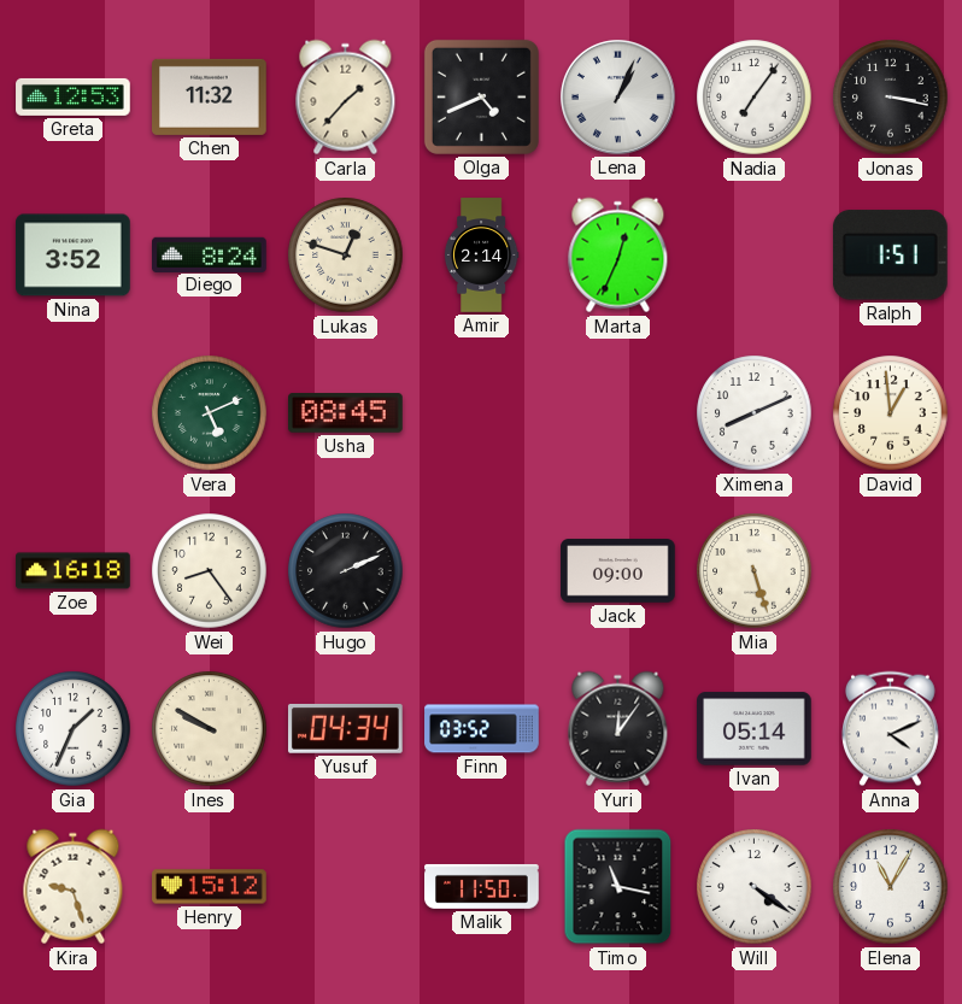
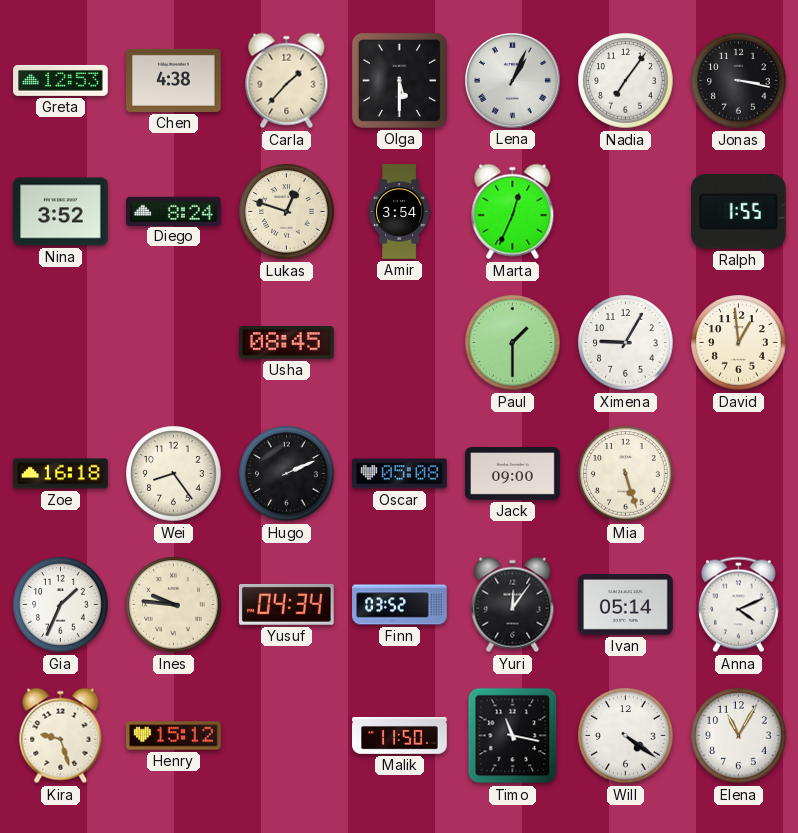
Chen: 11:32 -> 4:38
Olga: 4:41 -> 5:30
Amir: 2:14 -> 3:54
Ralph: 1:51 -> 1:55
Vera: 5:11 -> none
Paul: none -> 1:30
Ximena: 8:11 -> 9:05
Oscar: none -> 05:08
Ines: 9:50 -> 9:46
